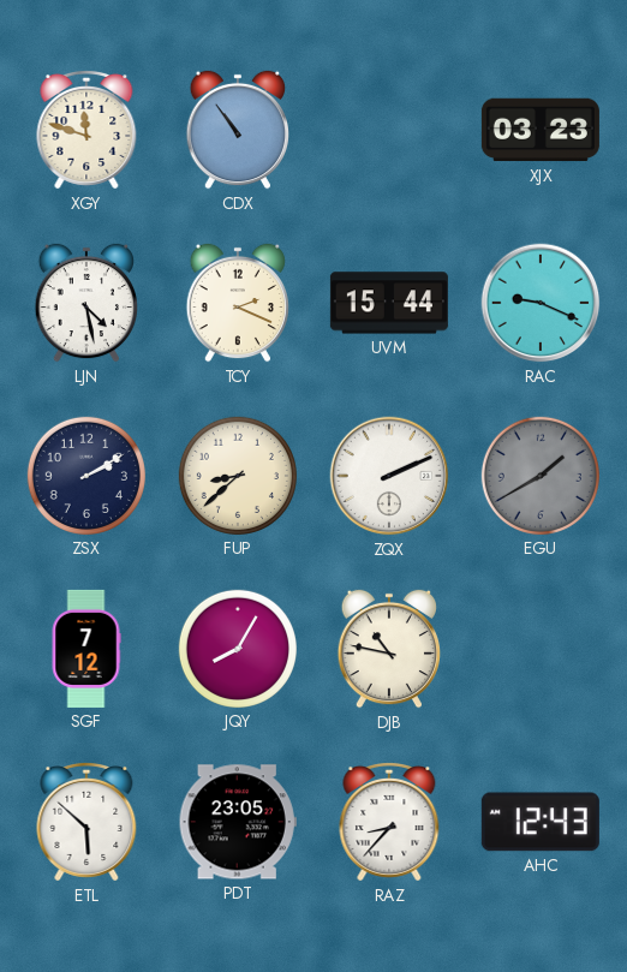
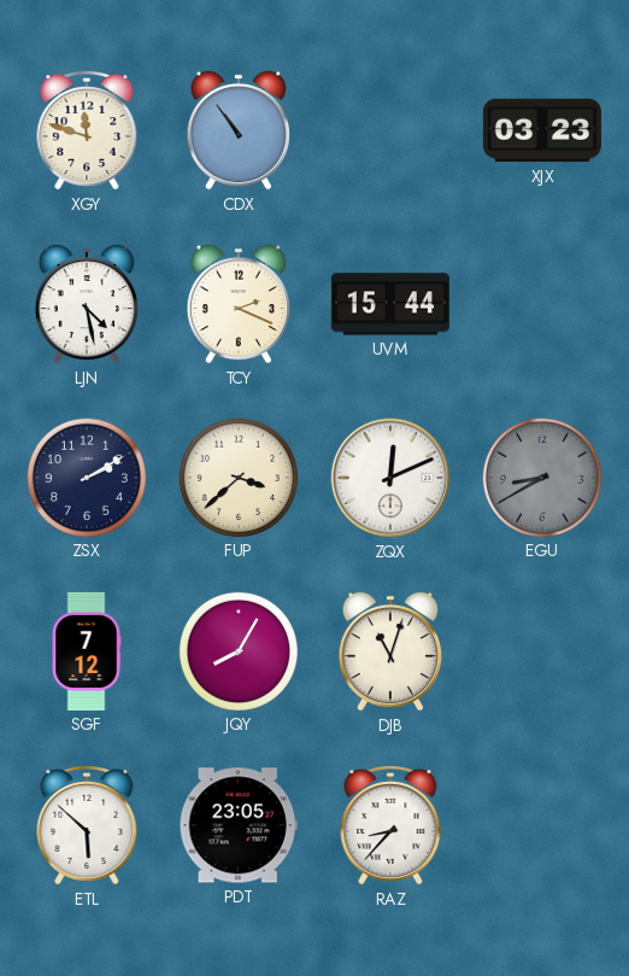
RAC: 9:19 -> none
FUP: 8:38 -> 3:38
ZQX: 2:11 -> 12:11
EGU: 1:40 -> 8:40
DJB: 10:47 -> 11:03
AHC: 12:43 -> none
